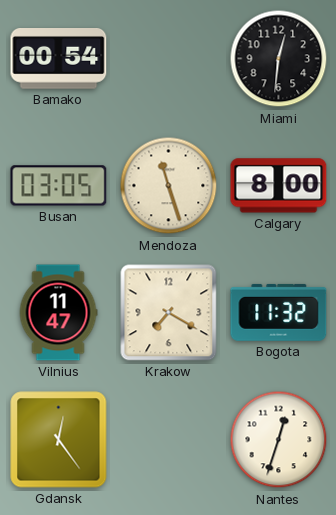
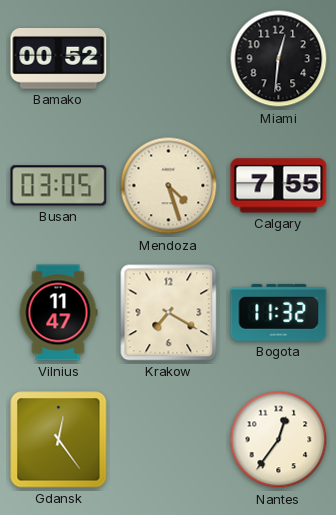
Bamako: 00:54 -> 00:52
Mendoza: 11:27 -> 4:27
Calgary: 8:00 -> 7:55
Nantes: 12:33 -> 12:36
